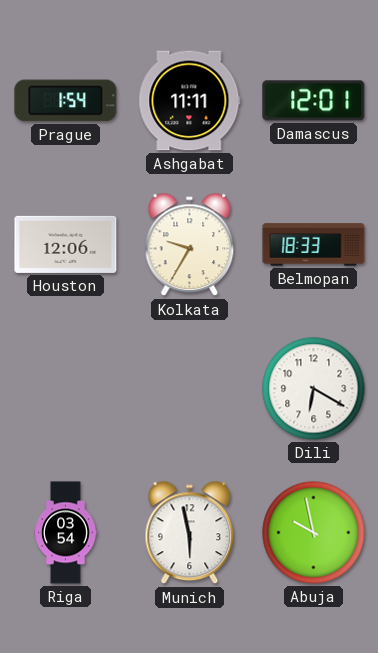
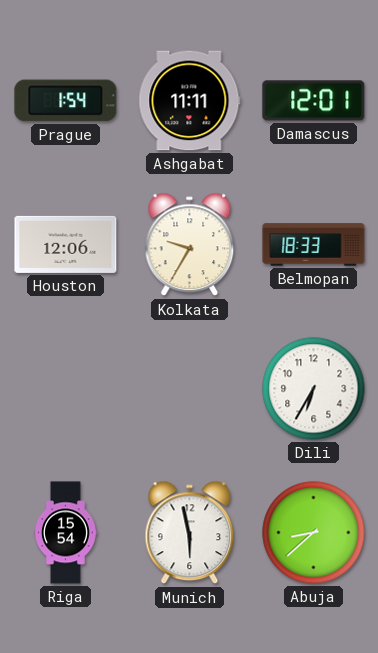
Dili: 6:20 -> 6:35
Riga: 03:54 -> 15:54
Abuja: 9:58 -> 8:38
